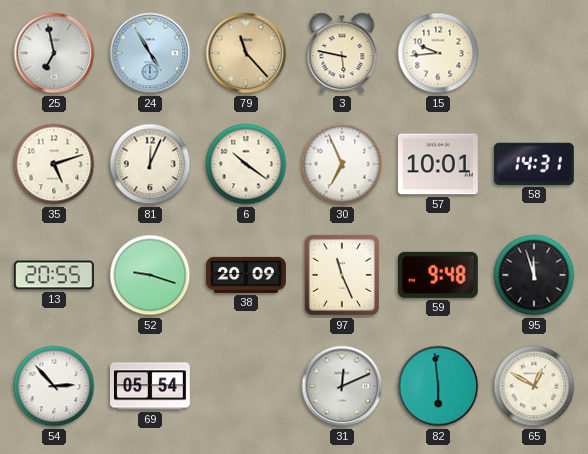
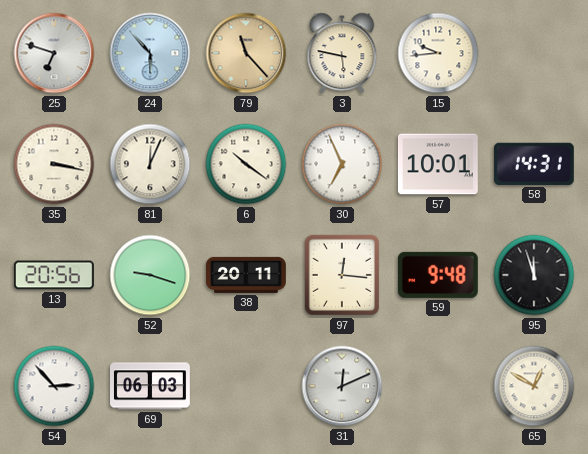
25: 6:58 -> 6:48
24: 4:55 -> 5:53
35: 5:12 -> 3:17
13: 20:55 -> 20:56
38: 20:09 -> 20:11
97: 11:26 -> 12:16
69: 05:54 -> 06:03
82: 5:59 -> none
